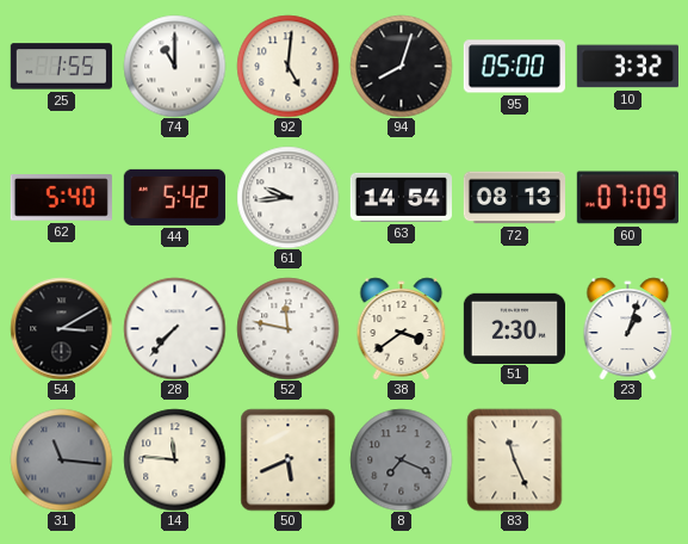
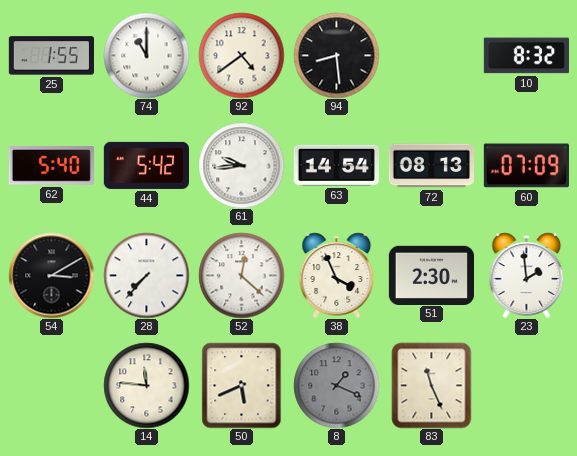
92: 5:01 -> 4:39
94: 8:03 -> 8:29
95: 05:00 -> none
10: 3:32 -> 8:32
52: 11:47 -> 12:22
38: 3:39 -> 3:56
23: 1:03 -> 1:59
31: 11:16 -> none
8: 7:19 -> 1:19
